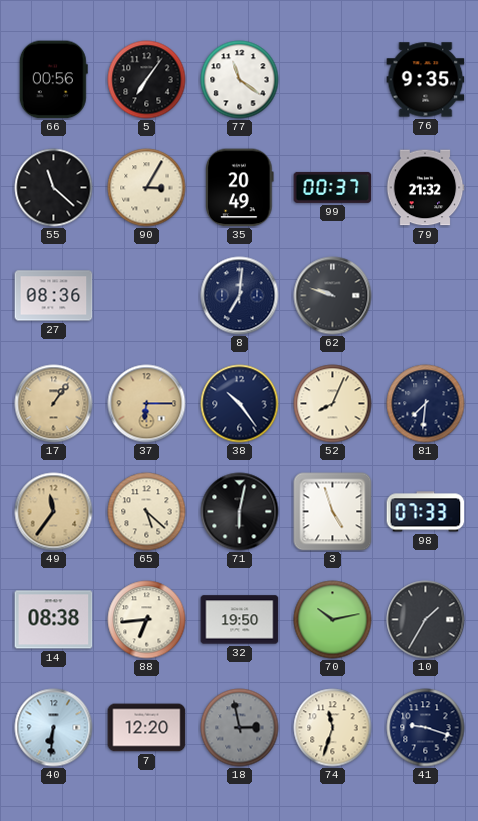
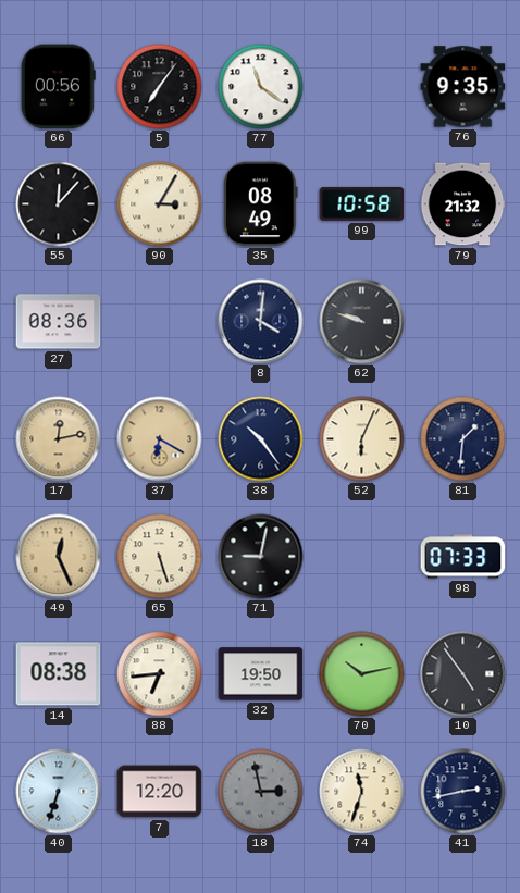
55: 11:22 -> 12:07
35: 20:49 -> 08:49
99: 00:37 -> 10:58
8: 7:01 -> 4:01
17: 1:06 -> 12:13
37: 6:15 -> 6:20
52: 8:04 -> 6:04
81: 7:31 -> 1:31
49: 11:36 -> 12:26
65: 5:22 -> 5:27
71: 6:02 -> 9:02
3: 4:57 -> none
10: 1:35 -> 4:54
40: 6:31 -> 6:33
41: 9:18 -> 2:43
